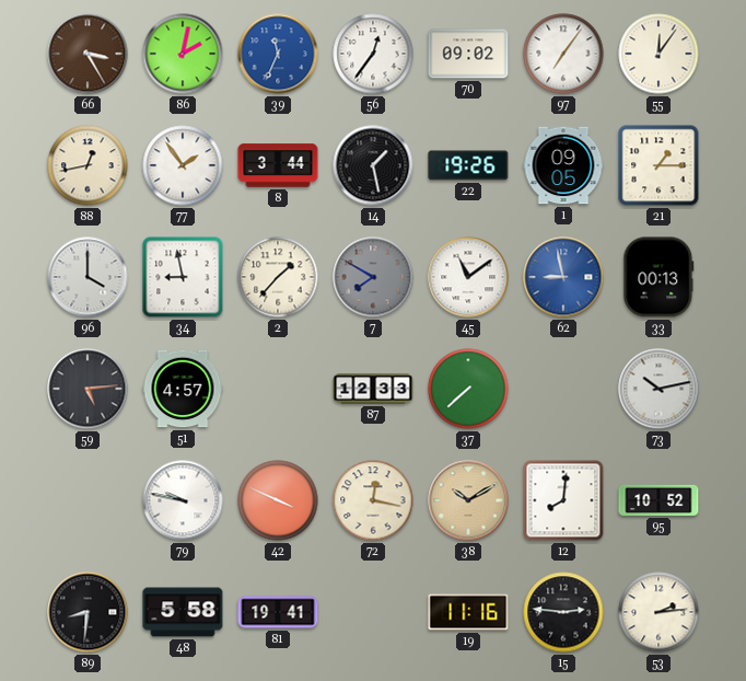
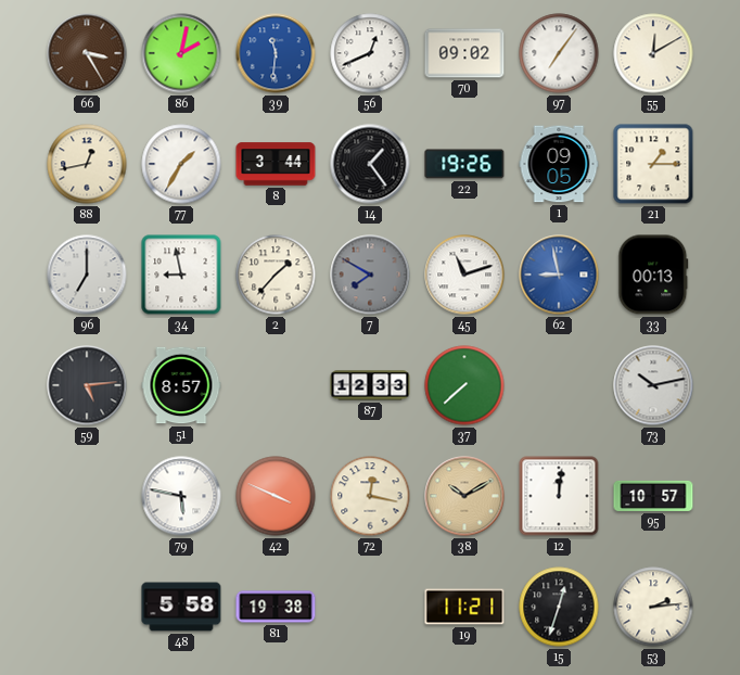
39: 11:34 -> 11:31
56: 12:36 -> 12:41
55: 12:06 -> 12:10
77: 1:54 -> 1:35
14: 1:28 -> 1:24
96: 4:00 -> 7:00
45: 11:09 -> 11:12
51: 4:57 -> 8:57
79: 9:47 -> 5:47
12: 8:01 -> 12:01
95: 10:52 -> 10:57
89: 8:31 -> none
81: 19:41 -> 19:38
19: 11:16 -> 11:21
15: 2:46 -> 12:33
